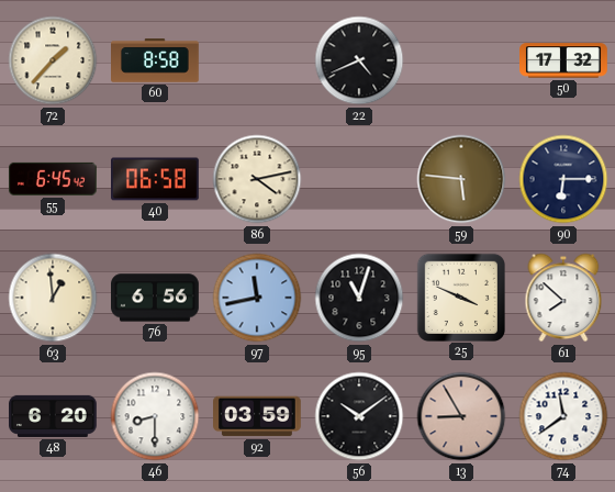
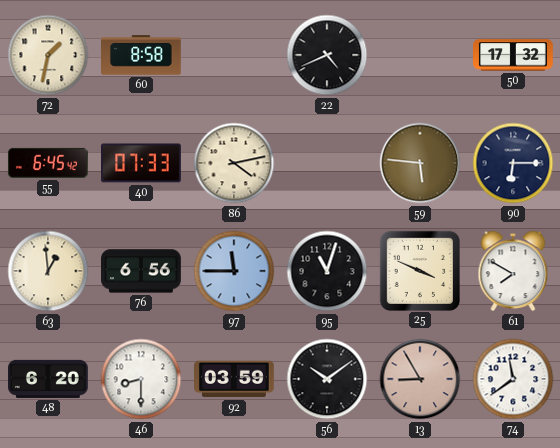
72: 1:37 -> 1:32
40: 06:58 -> 07:33
97: 11:43 -> 11:45
61: 7:52 -> 7:50
